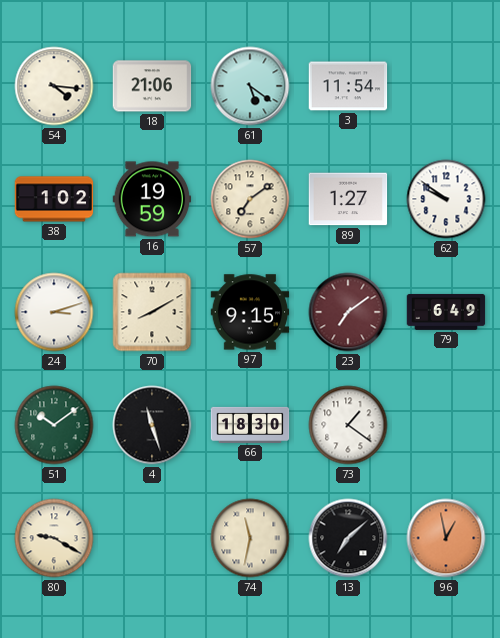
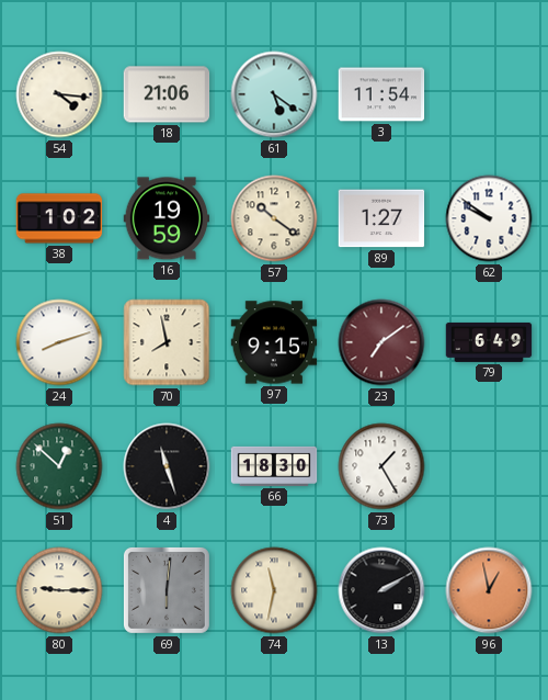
57: 7:09 -> 10:21
24: 3:12 -> 8:12
70: 8:10 -> 7:58
51: 10:09 -> 12:52
73: 1:21 -> 1:25
80: 9:20 -> 9:15
69: none -> 6:01
13: 7:08 -> 2:10
